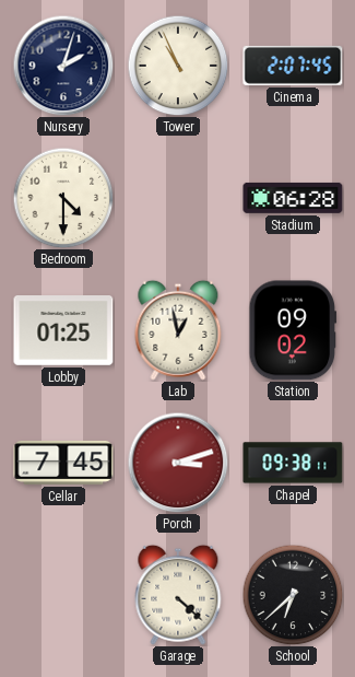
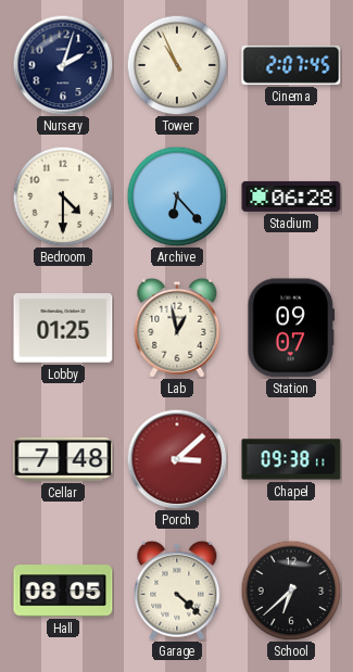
Archive: none -> 6:23
Station: 09:02 -> 09:07
Cellar: 7:45 -> 7:48
Porch: 3:12 -> 3:08
Hall: none -> 08:05
